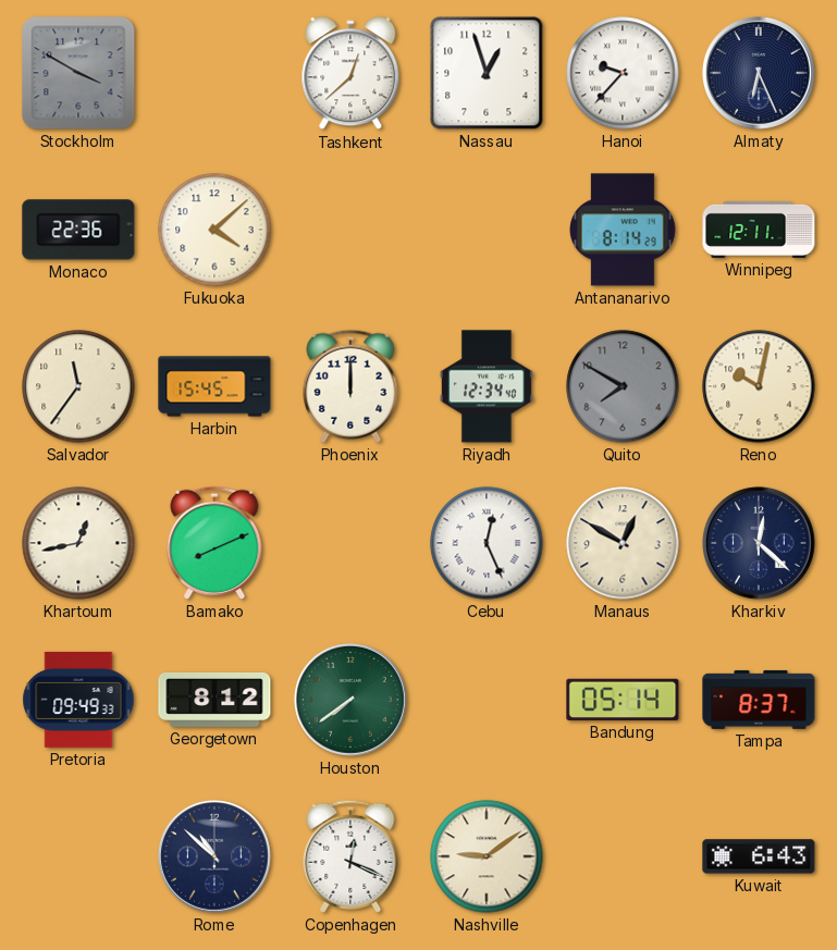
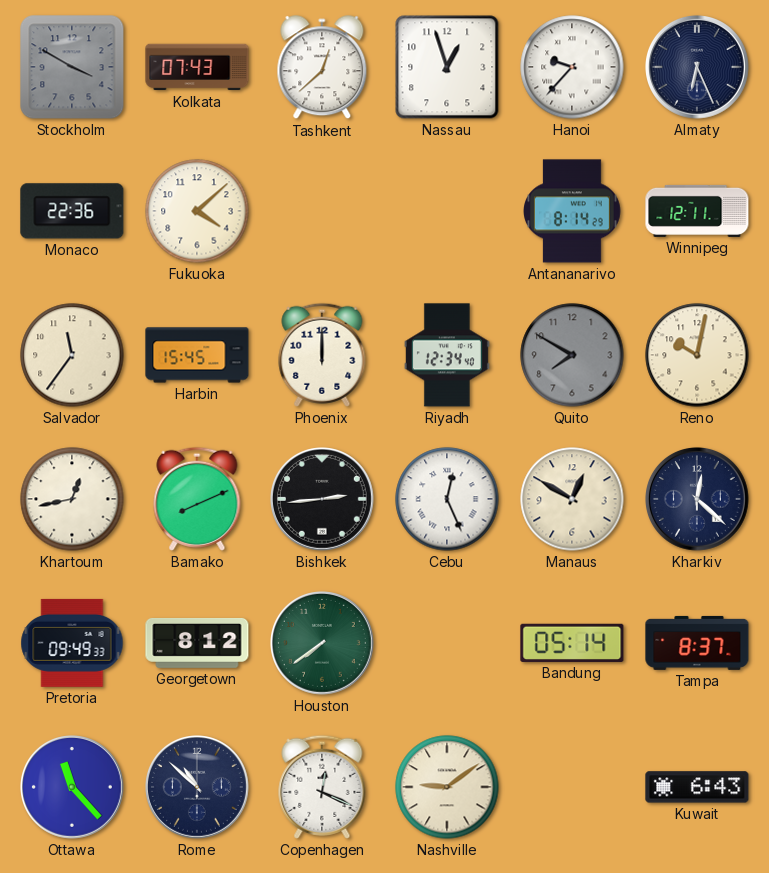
Kolkata: none -> 07:43
Bishkek: none -> 2:44
Ottawa: none -> 11:23
